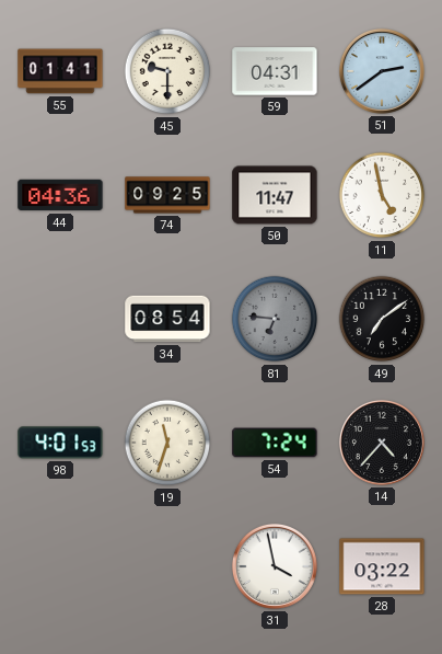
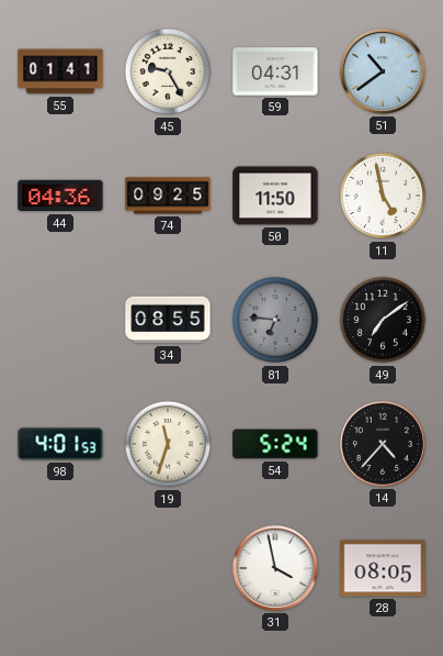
45: 9:30 -> 9:25
51: 2:39 -> 10:39
50: 11:47 -> 11:50
34: 08:54 -> 08:55
54: 7:24 -> 5:24
28: 03:22 -> 08:05
